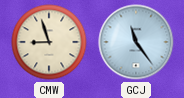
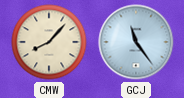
CMW: 8:57 -> 8:07
